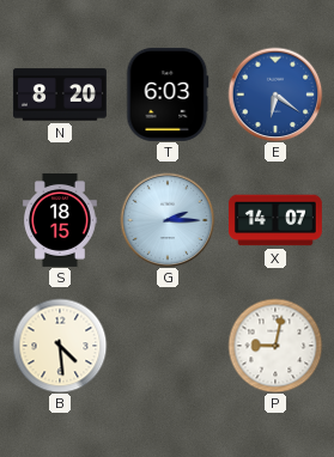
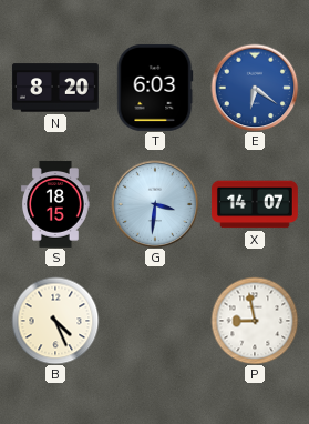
G: 2:15 -> 3:31
B: 4:29 -> 4:26
P: 9:02 -> 8:58
